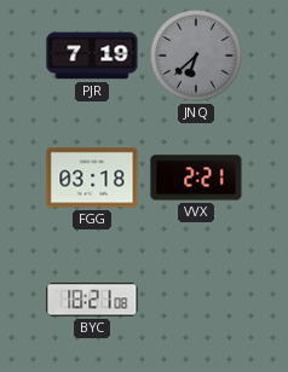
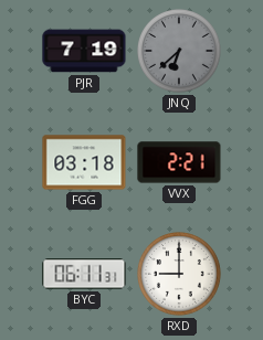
BYC: 18:21 -> 06:11
RXD: none -> 9:00
